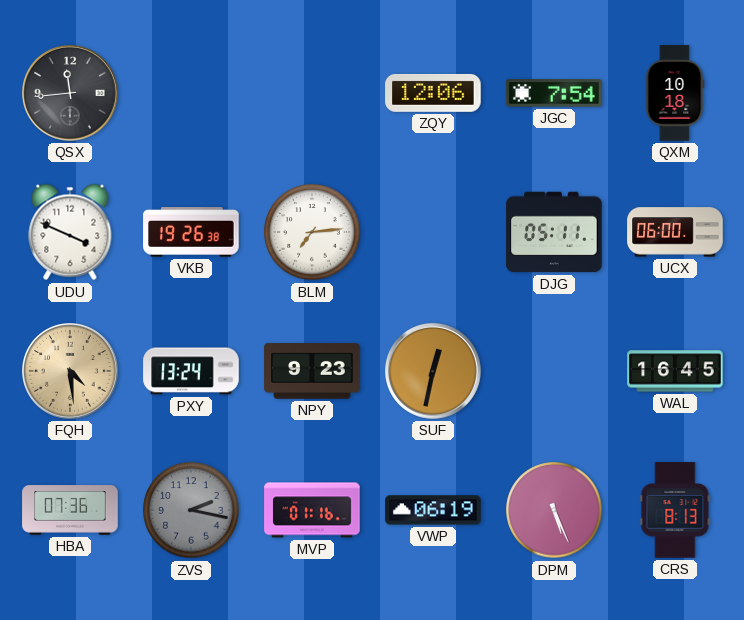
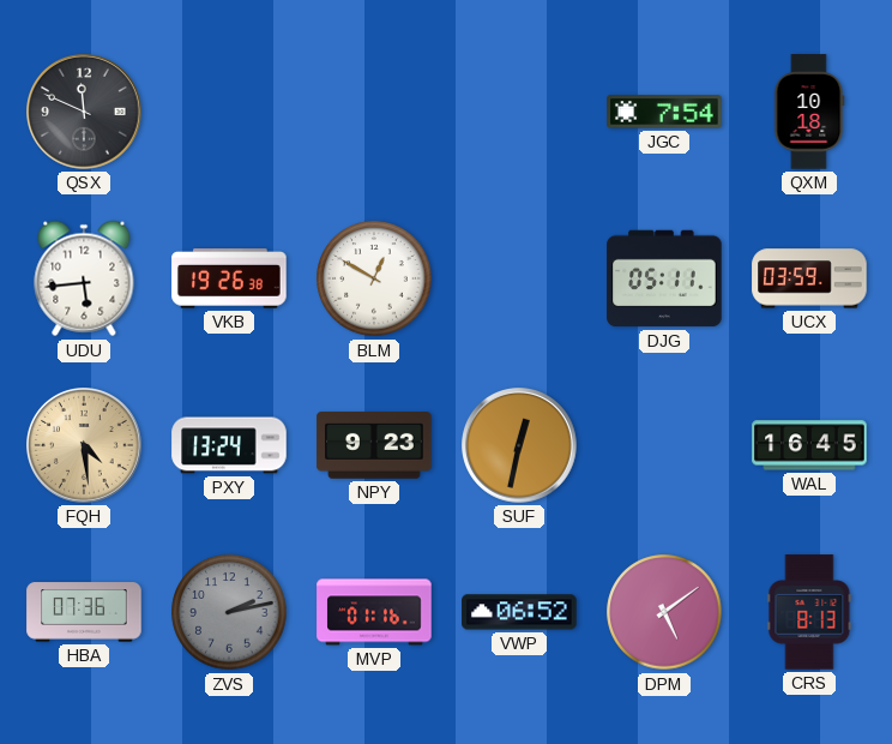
QSX: 11:44 -> 11:49
ZQY: 12:06 -> none
UDU: 3:49 -> 5:44
BLM: 7:14 -> 12:50
UCX: 06:00 -> 03:59
ZVS: 2:17 -> 2:13
VWP: 06:19 -> 06:52
DPM: 5:26 -> 5:09
